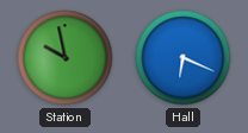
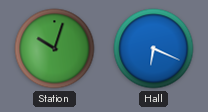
Station: 9:58 -> 10:03
